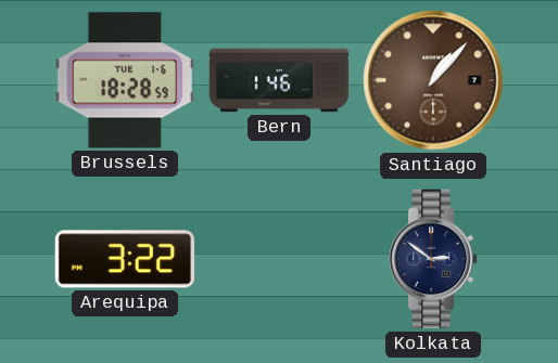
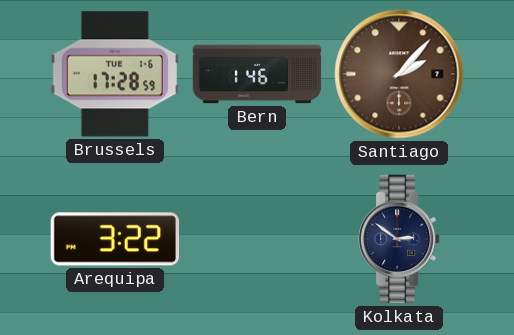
Brussels: 18:28 -> 17:28
Santiago: 1:07 -> 2:07
